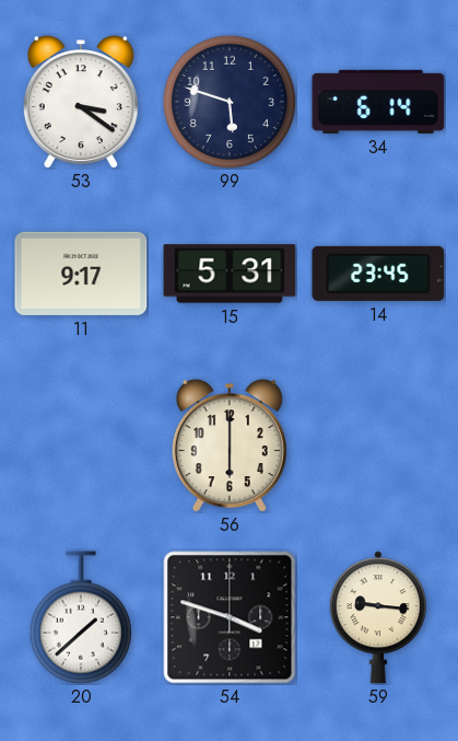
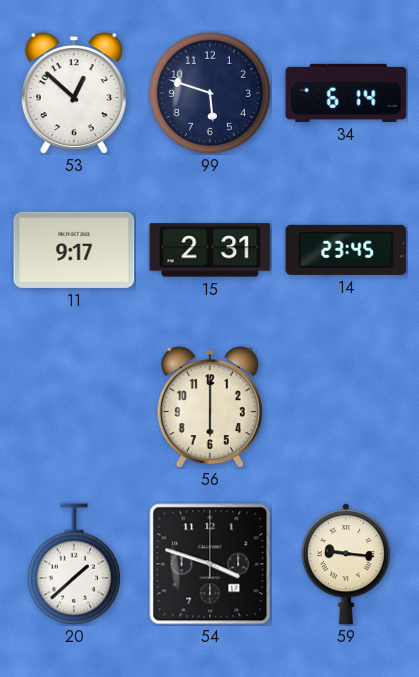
53: 3:21 -> 12:52
15: 5:31 -> 2:31
